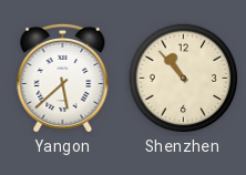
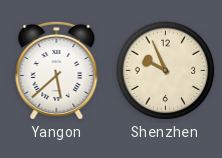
Shenzhen: 10:53 -> 9:56
